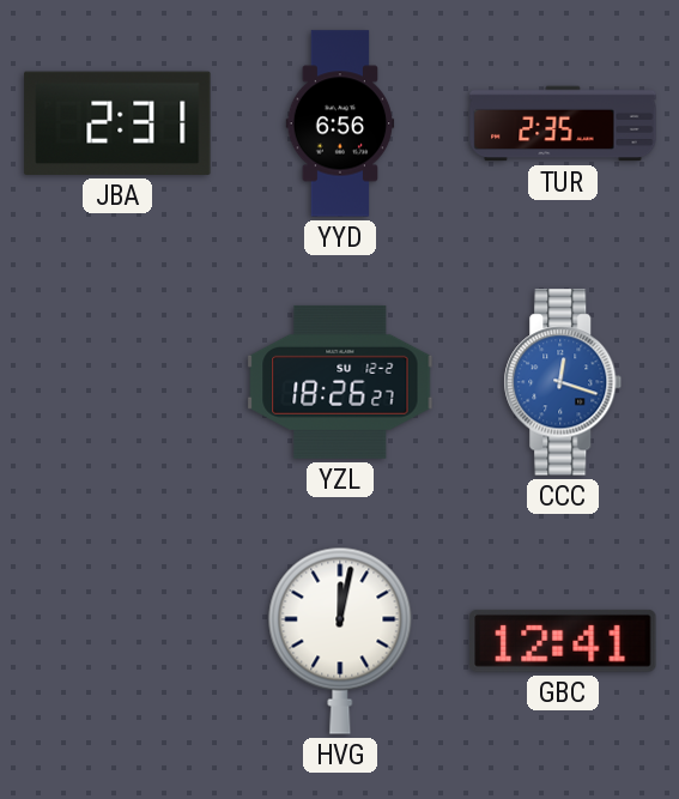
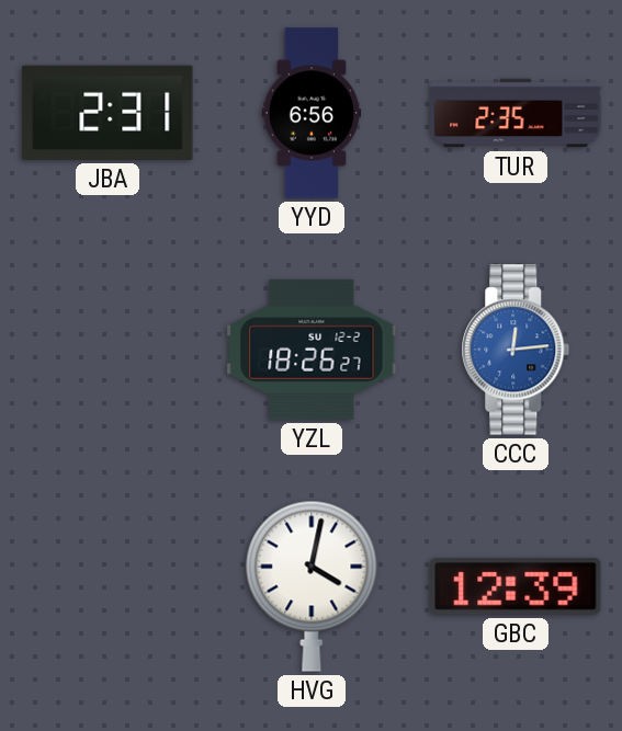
CCC: 12:18 -> 12:14
HVG: 12:02 -> 4:02
GBC: 12:41 -> 12:39
